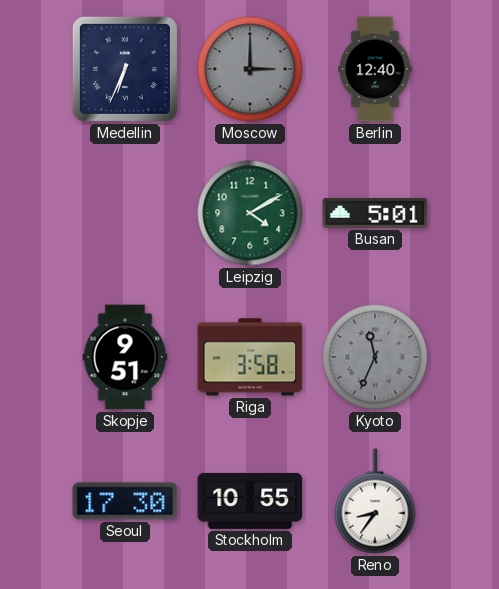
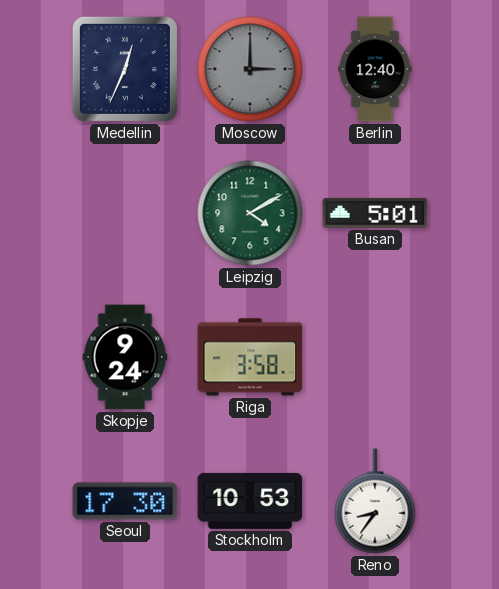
Medellin: 6:34 -> 12:34
Skopje: 9:51 -> 9:24
Kyoto: 11:34 -> none
Stockholm: 10:55 -> 10:53
